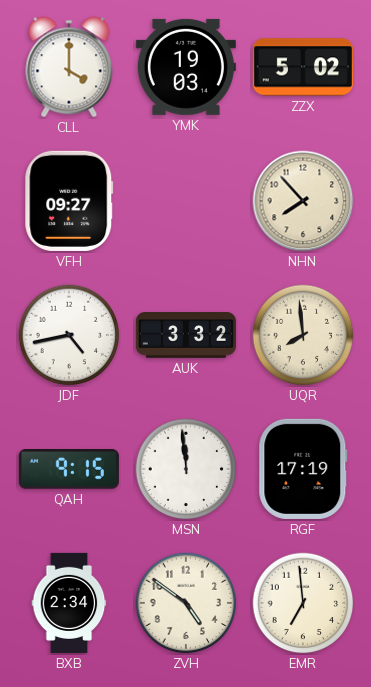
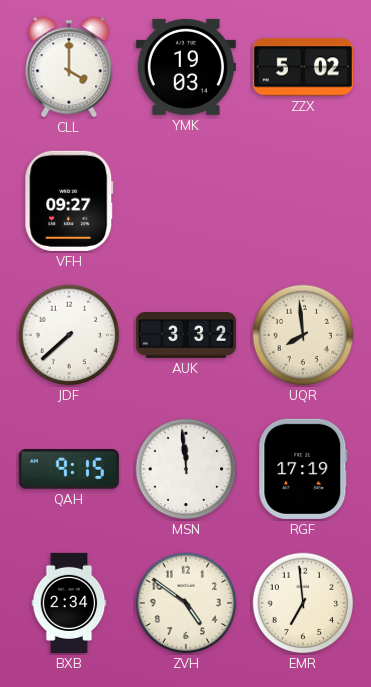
NHN: 7:53 -> none
JDF: 4:43 -> 7:38
